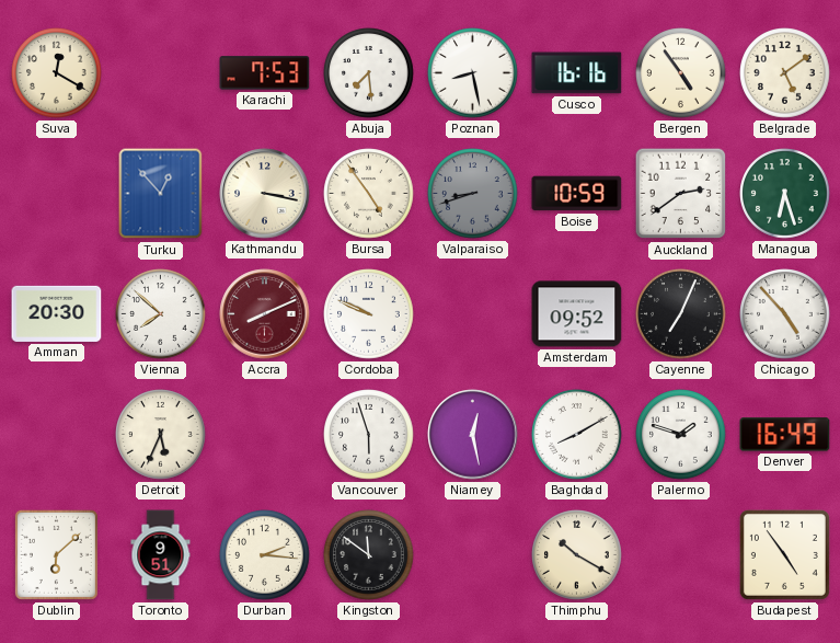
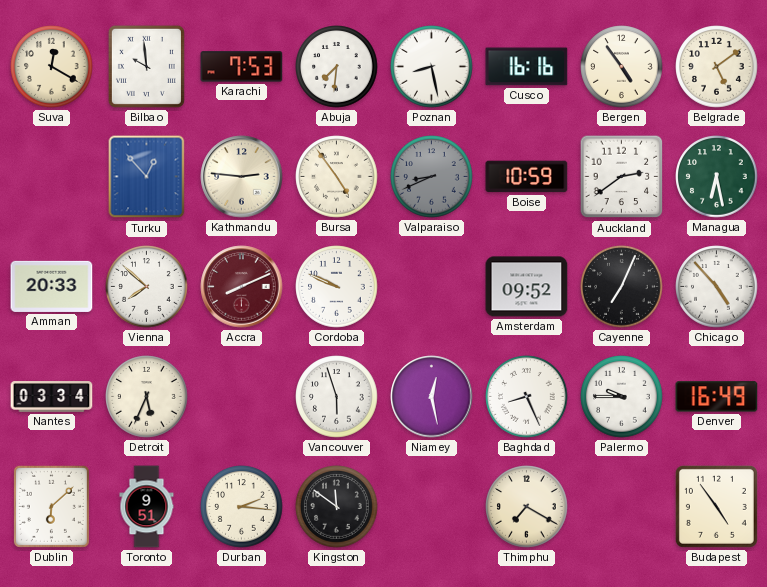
Bilbao: none -> 9:59
Abuja: 7:29 -> 7:31
Kathmandu: 3:17 -> 2:46
Valparaiso: 8:42 -> 8:41
Managua: 6:27 -> 6:28
Amman: 20:30 -> 20:33
Nantes: none -> 03:34
Baghdad: 8:10 -> 8:26
Palermo: 1:48 -> 9:45
Thimphu: 10:20 -> 7:20
